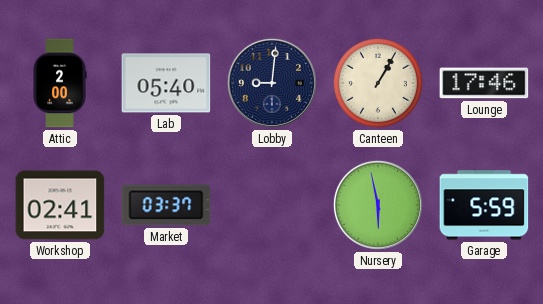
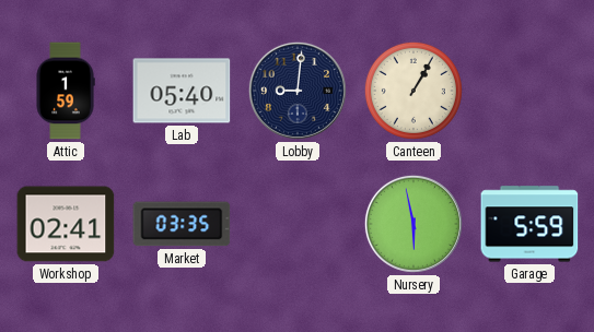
Attic: 2:00 -> 1:59
Lounge: 17:46 -> none
Market: 03:37 -> 03:35
